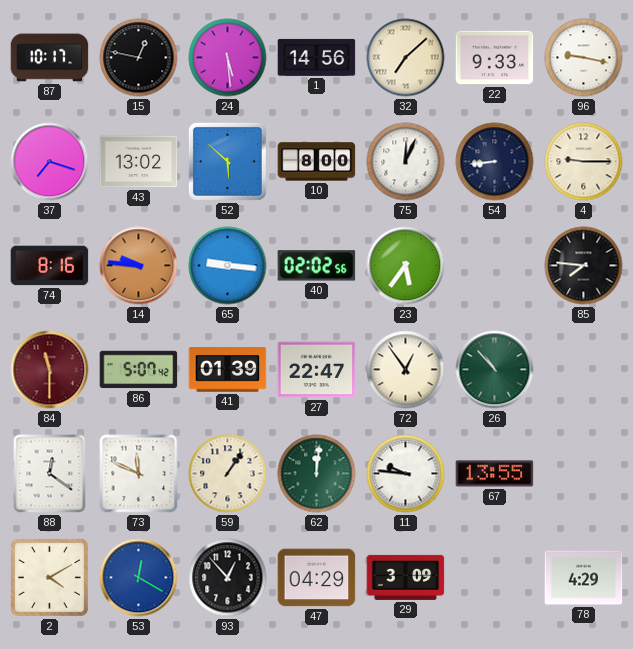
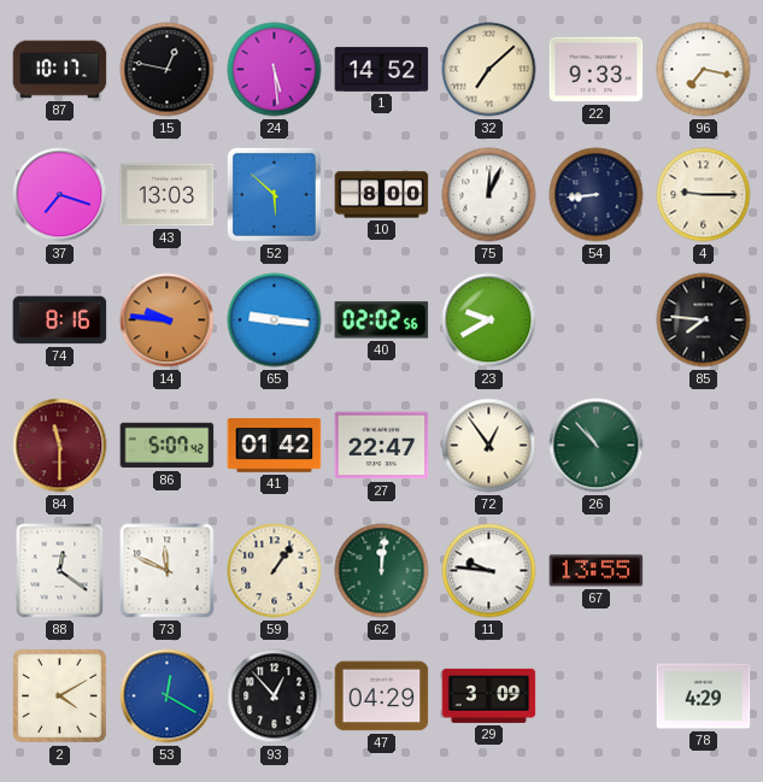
1: 14:56 -> 14:52
96: 9:17 -> 7:17
43: 13:02 -> 13:03
23: 5:36 -> 9:40
41: 01:39 -> 01:42
